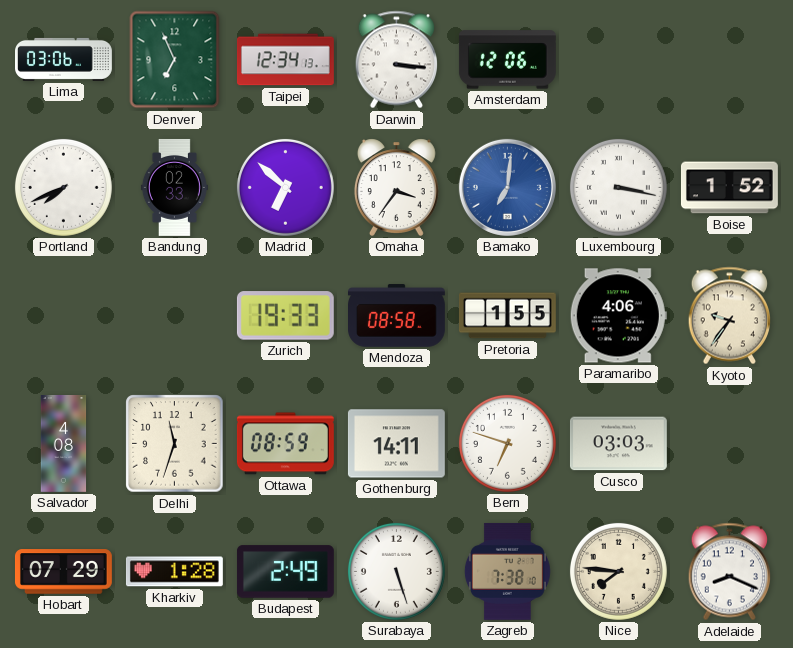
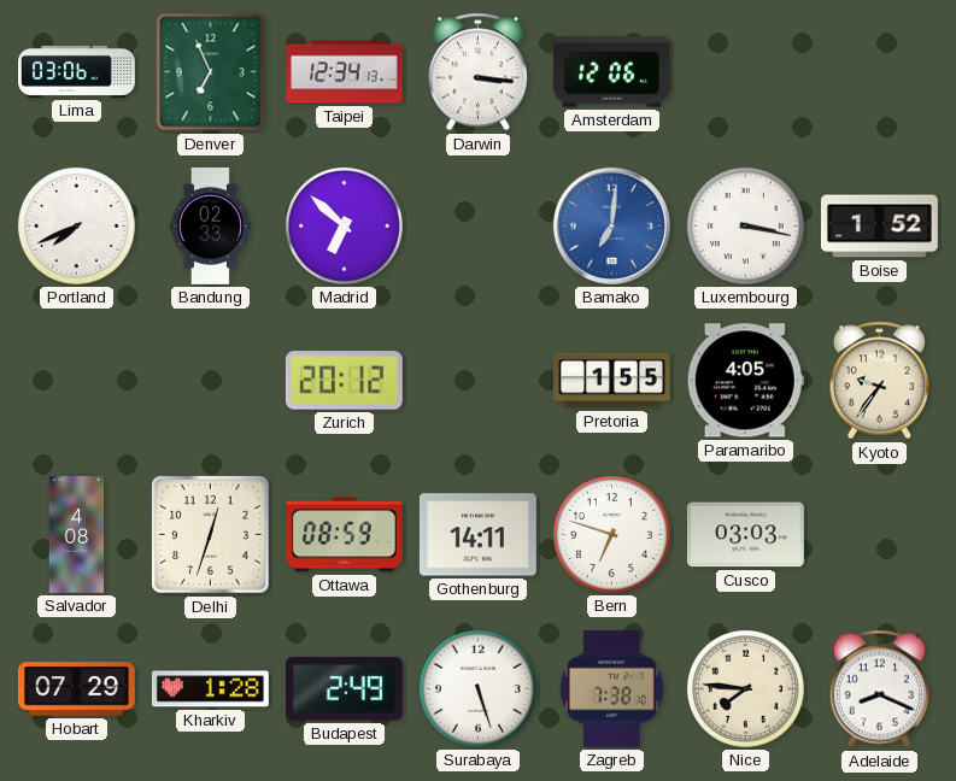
Omaha: 3:36 -> none
Zurich: 19:33 -> 20:12
Mendoza: 08:58 -> none
Paramaribo: 4:06 -> 4:05
Delhi: 11:33 -> 12:33
